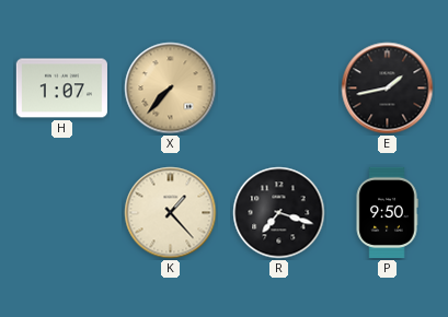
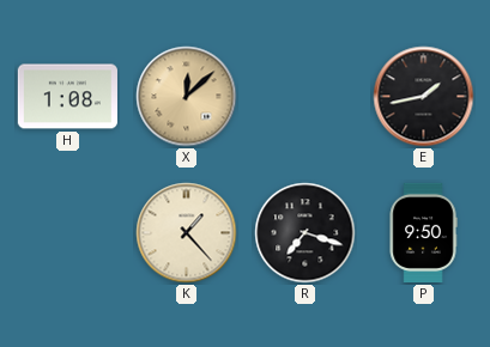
H: 1:07 -> 1:08
X: 7:37 -> 12:08
